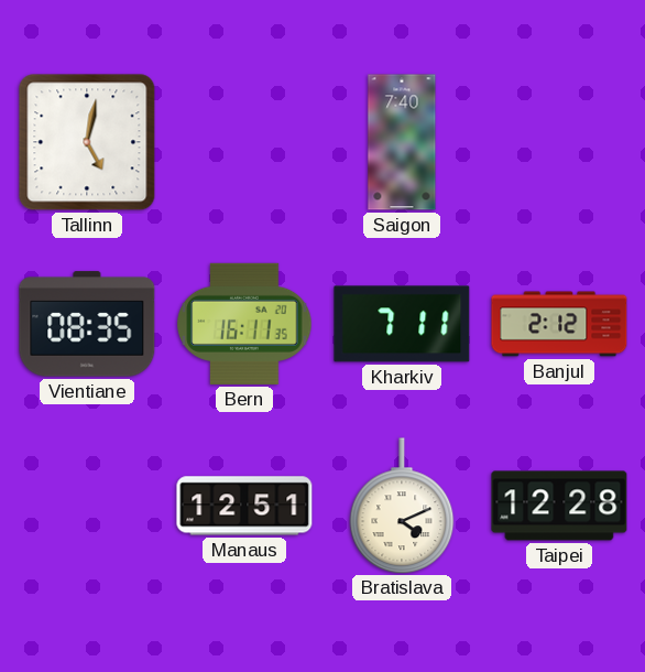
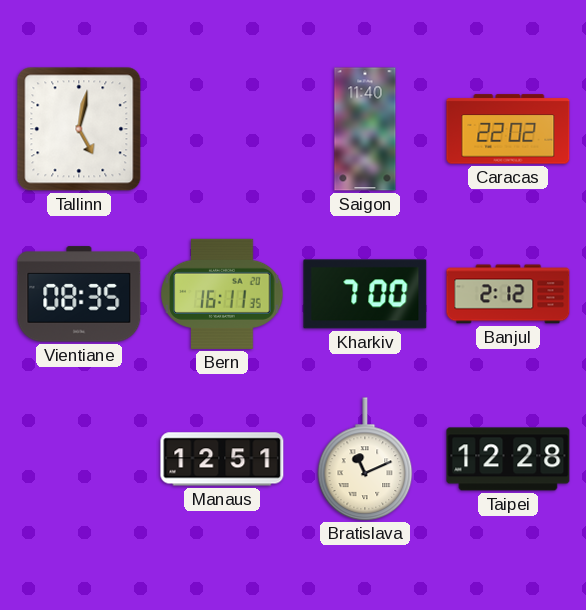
Saigon: 7:40 -> 11:40
Caracas: none -> 22:02
Kharkiv: 7:11 -> 7:00
Bratislava: 4:11 -> 11:11
